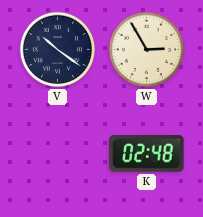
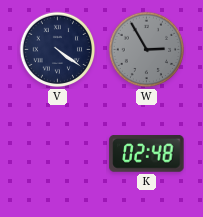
V: 10:21 -> 4:21
W dial: cream -> grey
